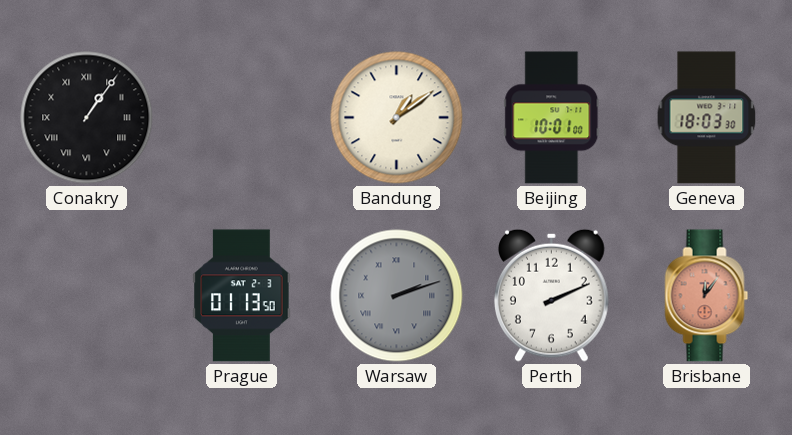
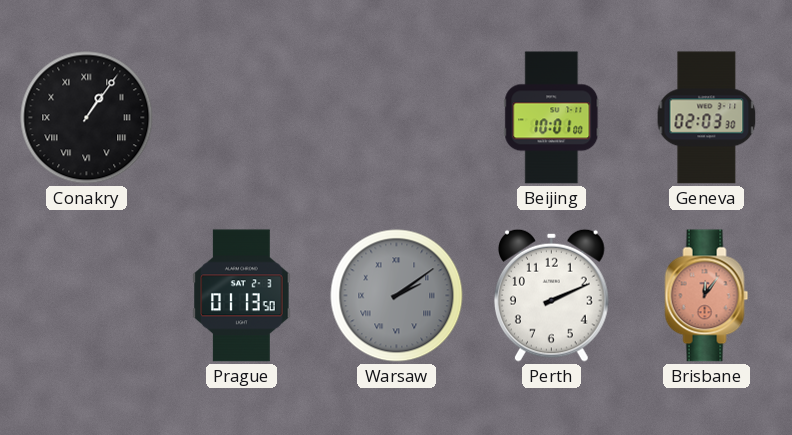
Bandung: 1:09 -> none
Geneva: 18:03 -> 02:03
Warsaw: 2:12 -> 2:09
